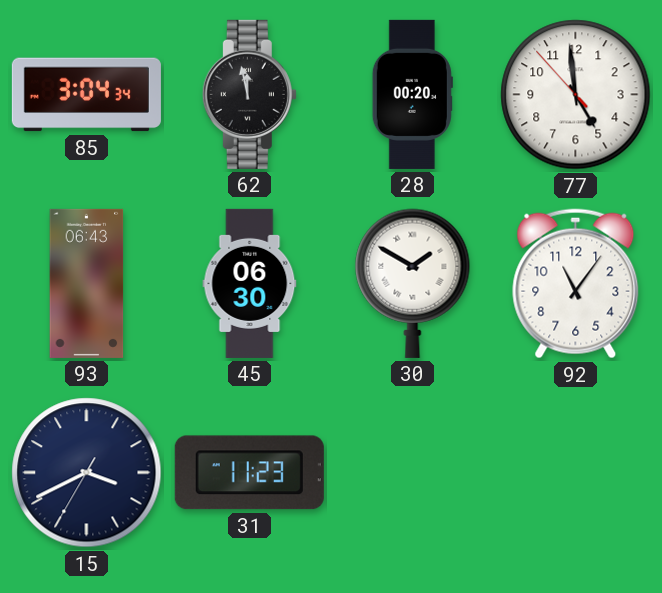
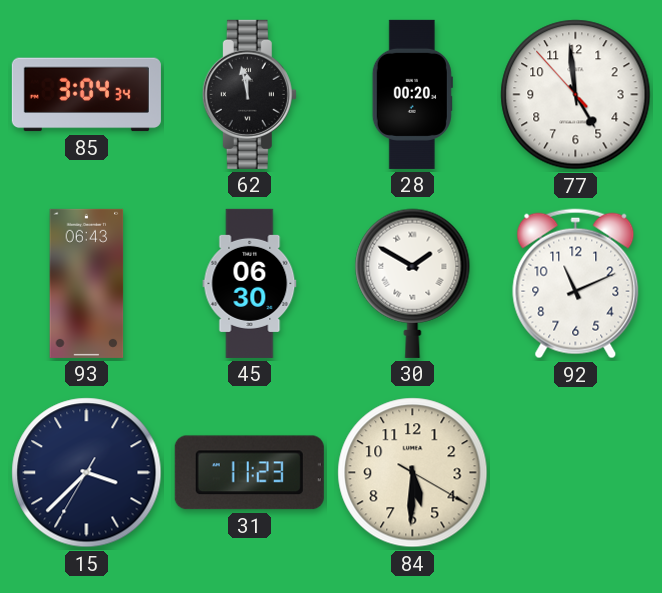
92: 11:06 -> 11:11
15: 3:40 -> 3:37
84: none -> 5:30
